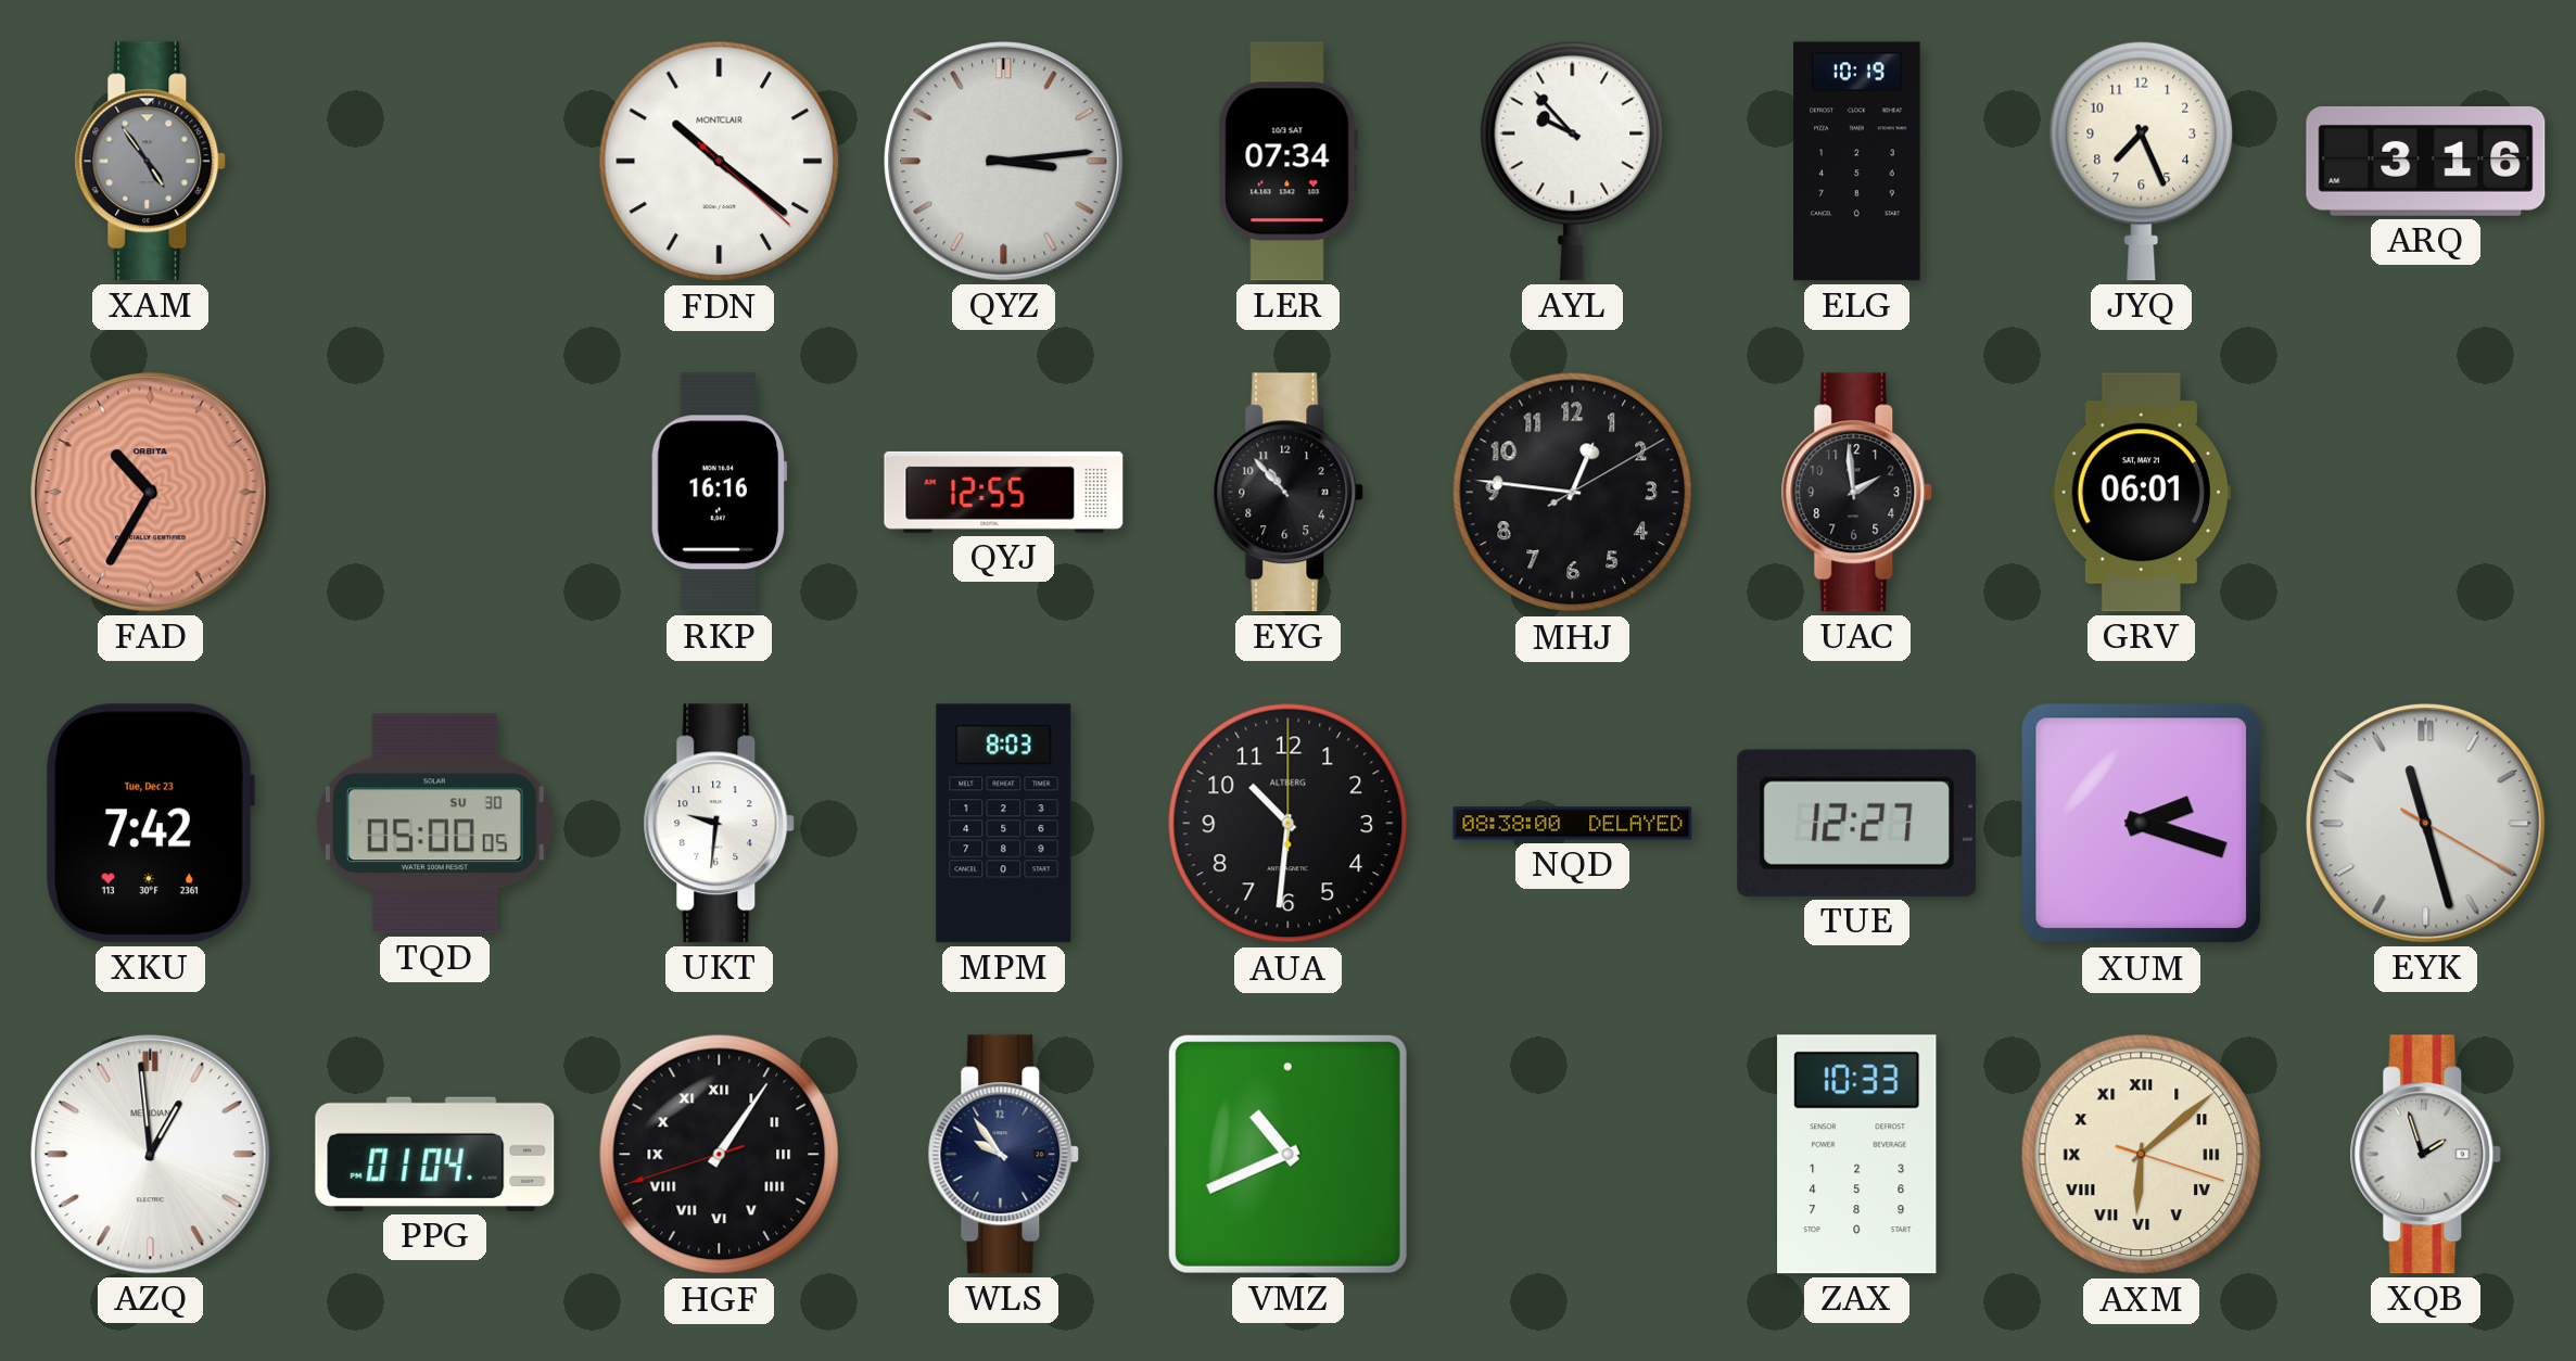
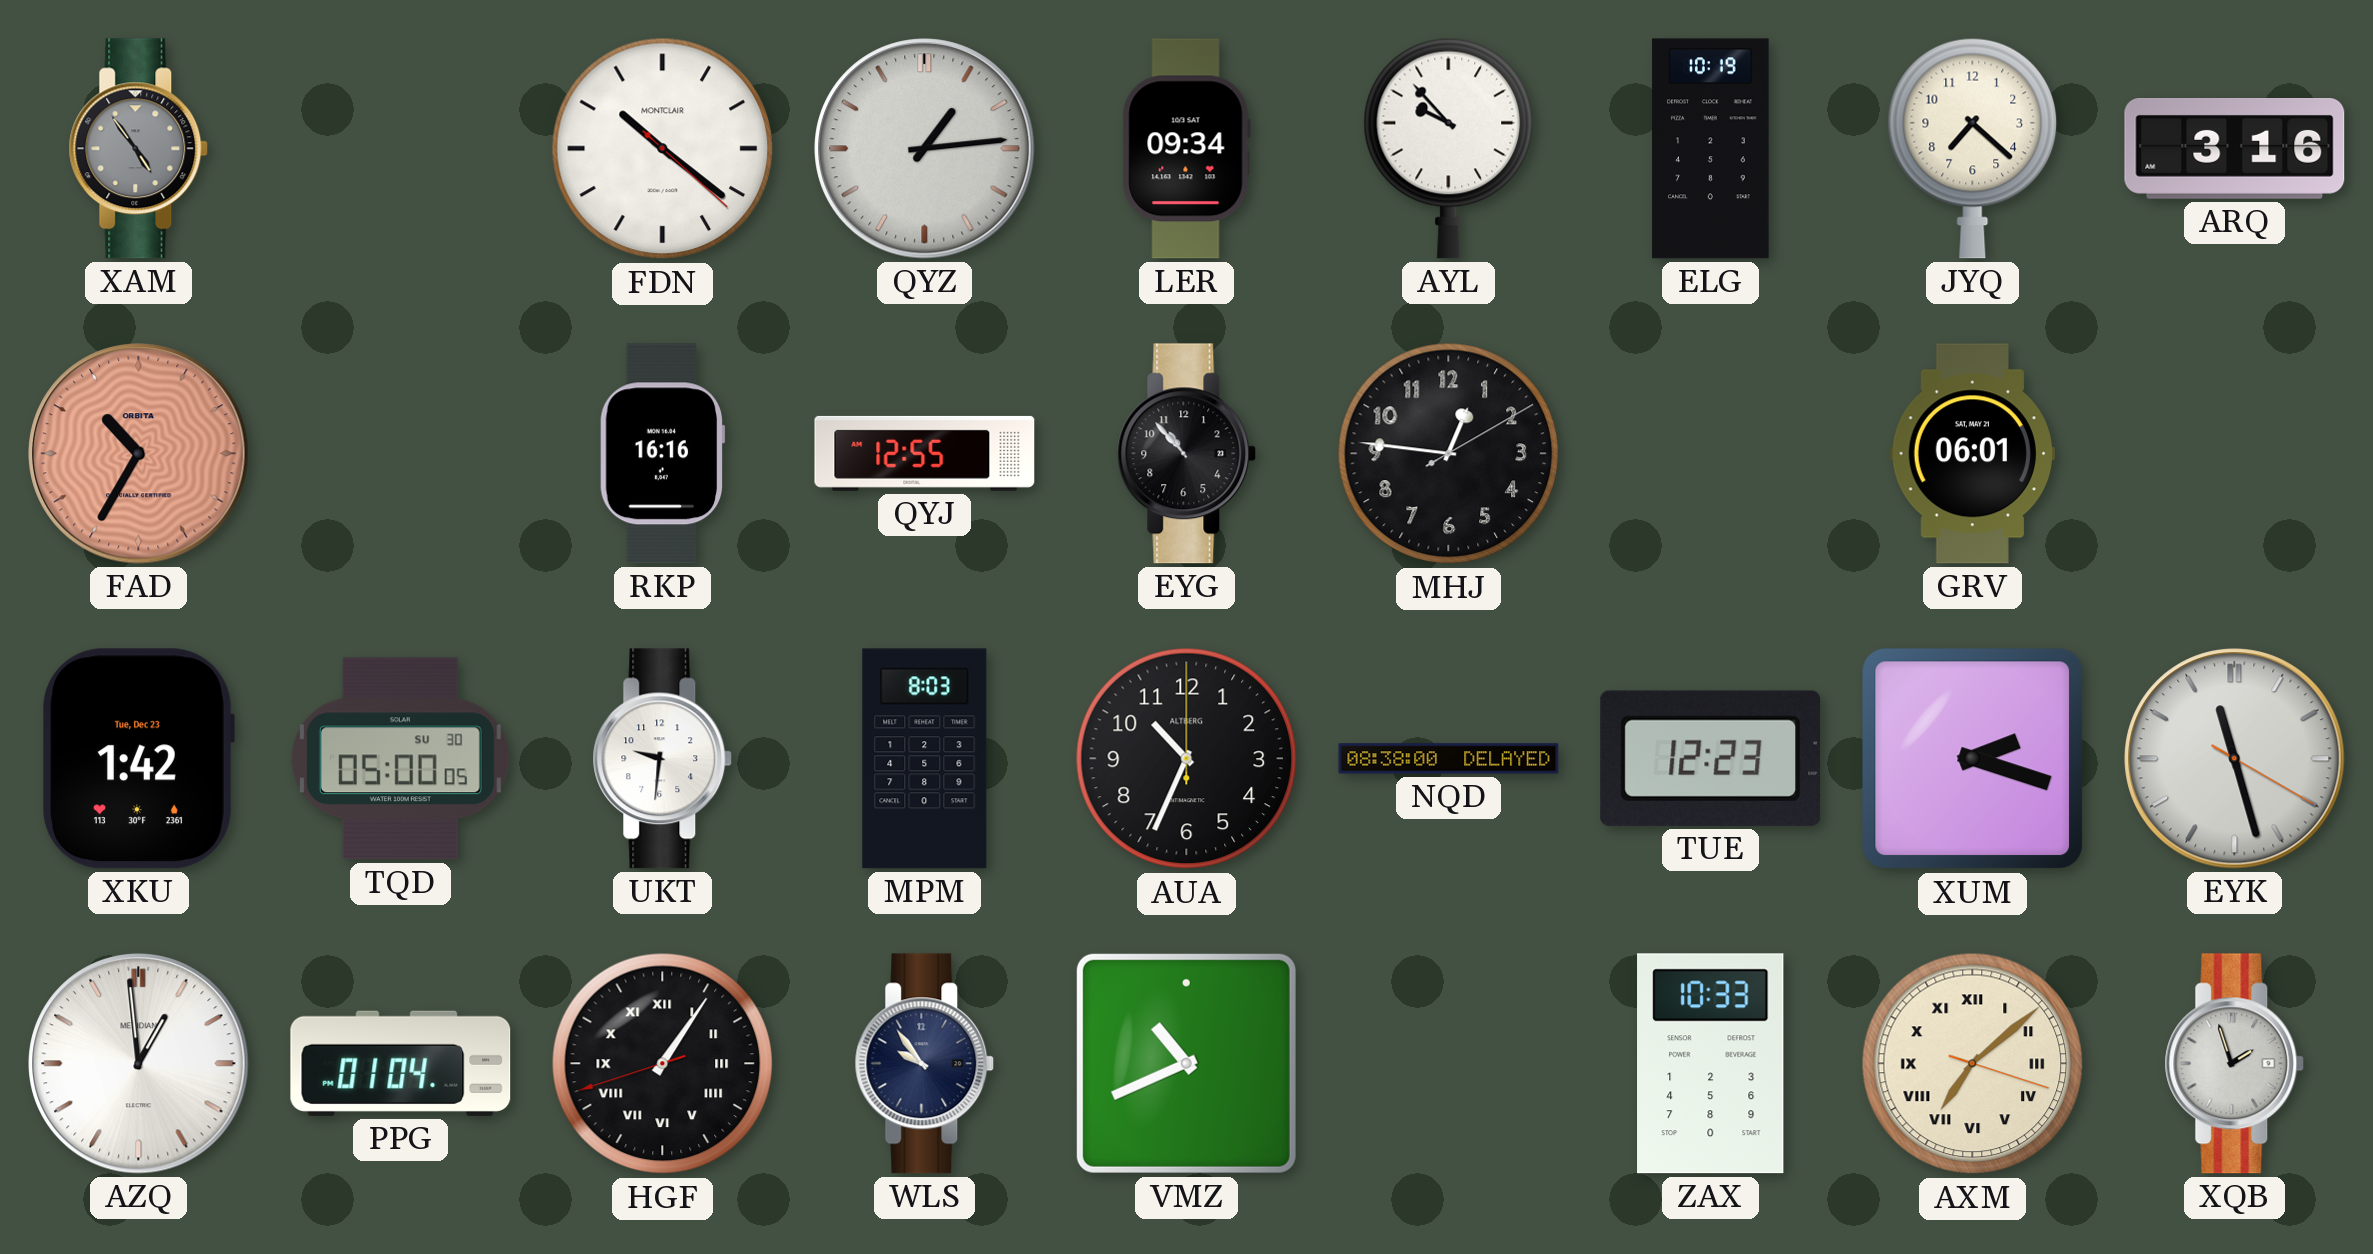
QYZ: 3:14 -> 1:14
LER: 07:34 -> 09:34
JYQ: 7:26 -> 7:22
UAC: 1:59 -> none
XKU: 7:42 -> 1:42
AUA: 10:31 -> 10:34
TUE: 12:27 -> 12:23
AXM: 6:08 -> 7:08
